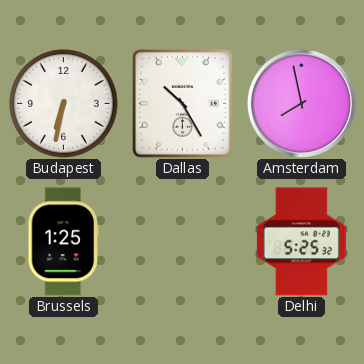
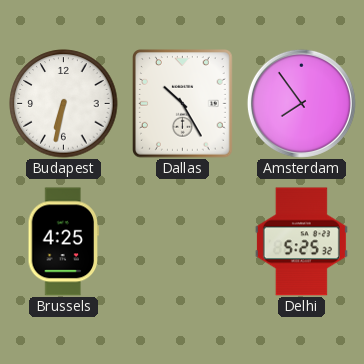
Amsterdam: 7:58 -> 7:54
Brussels: 1:25 -> 4:25
